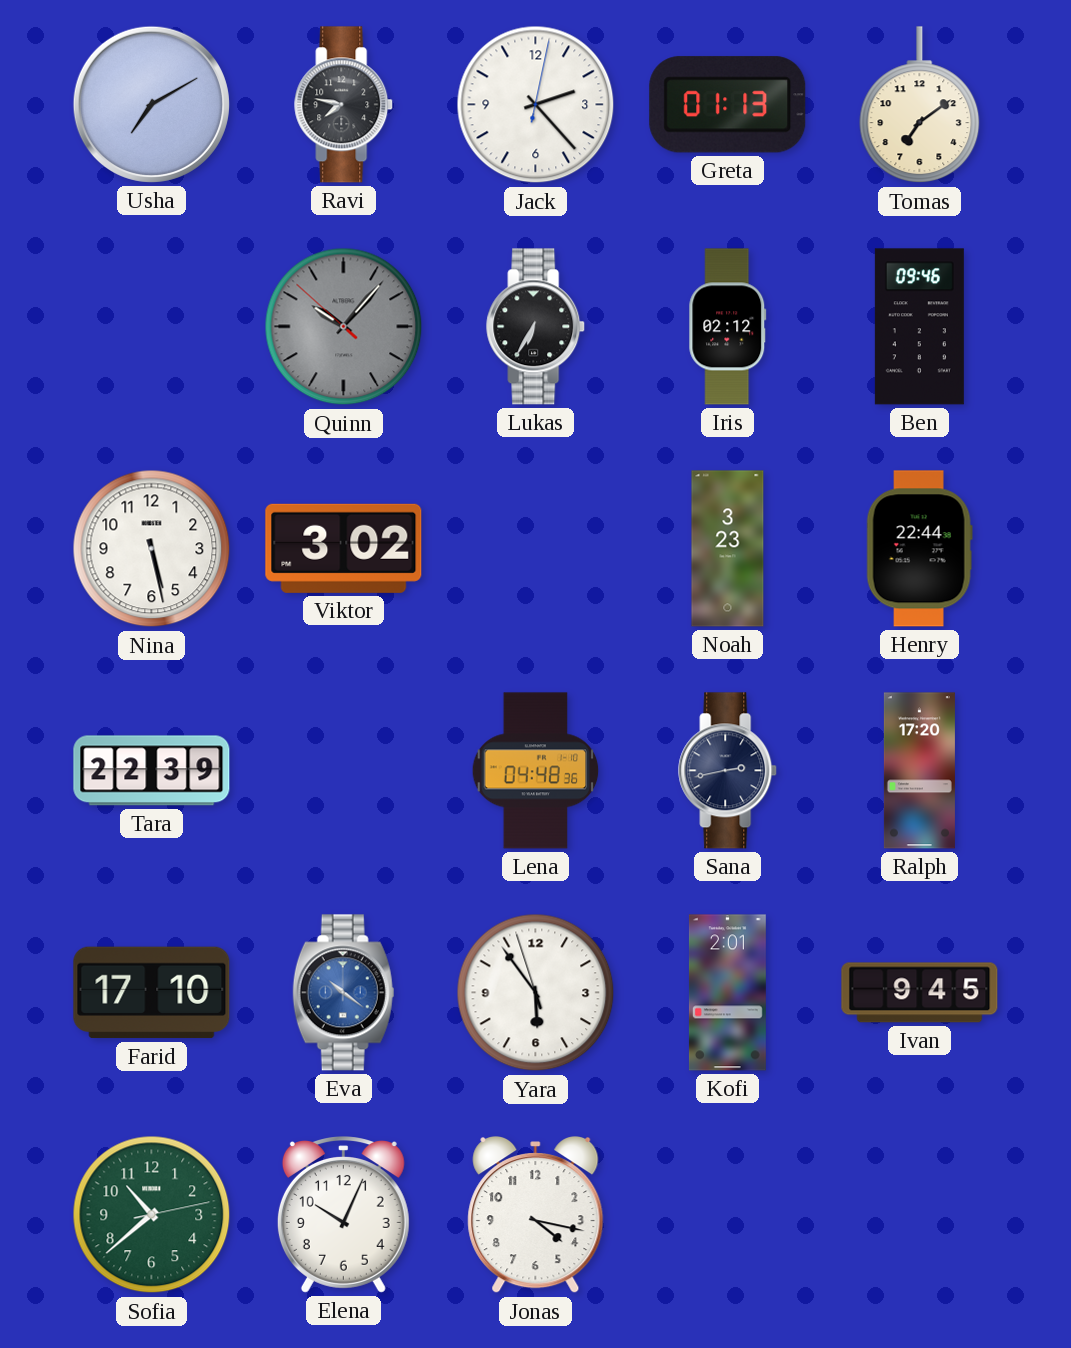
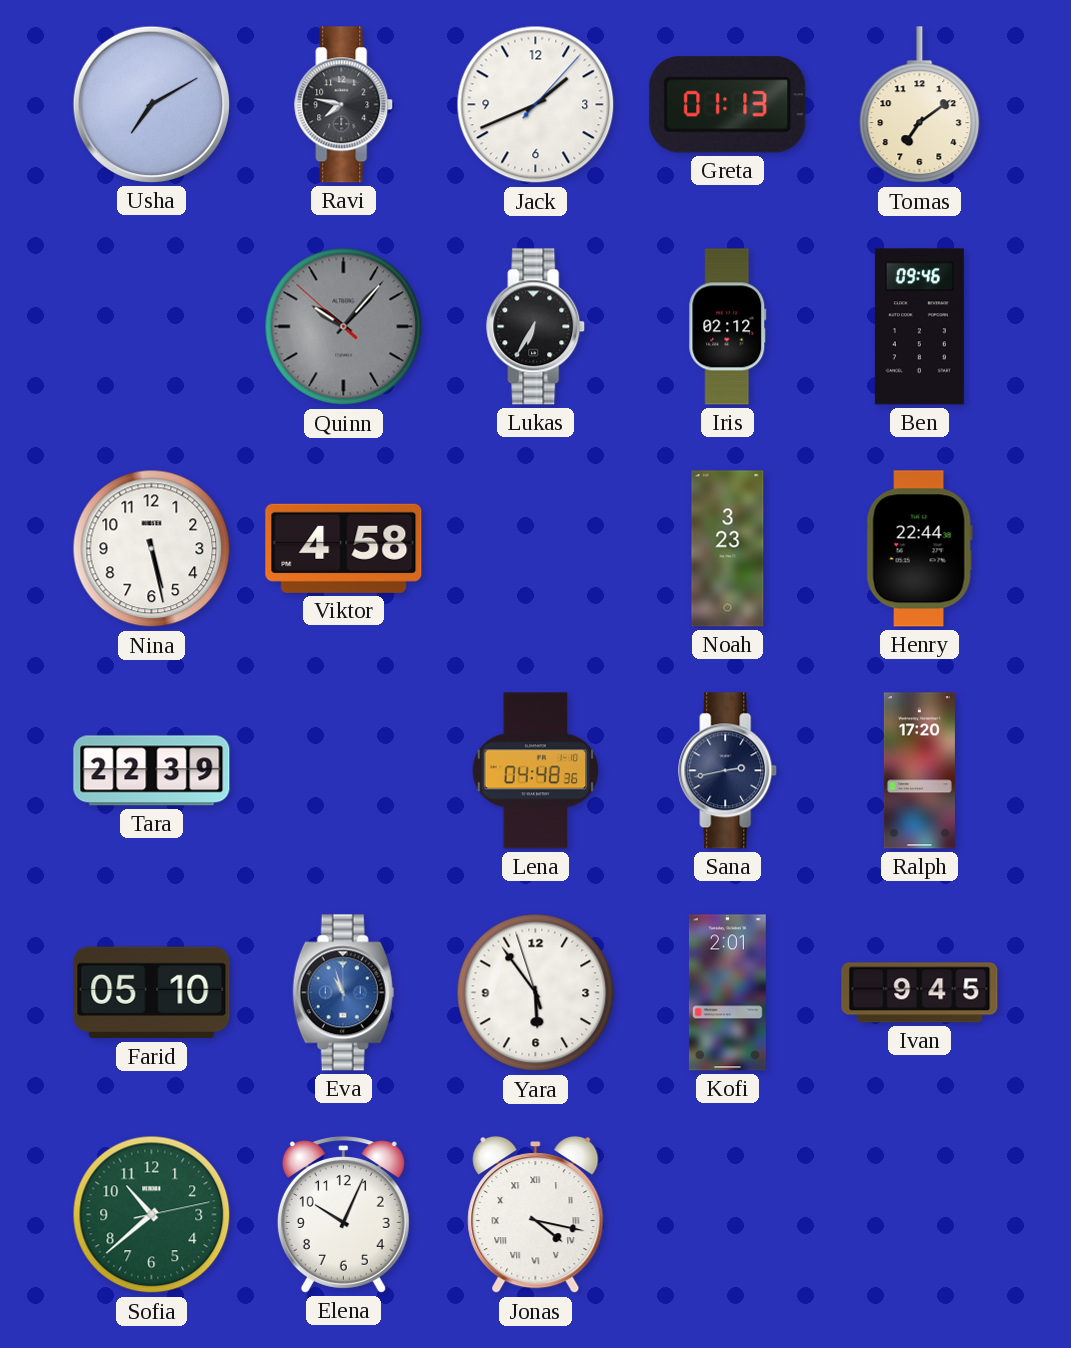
Jack: 2:23 -> 1:41
Viktor: 3:02 -> 4:58
Farid: 17:10 -> 05:10
Eva: 10:21 -> 10:57
Jonas numerals: Arabic -> Roman
